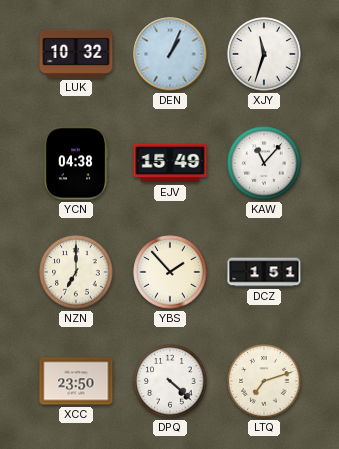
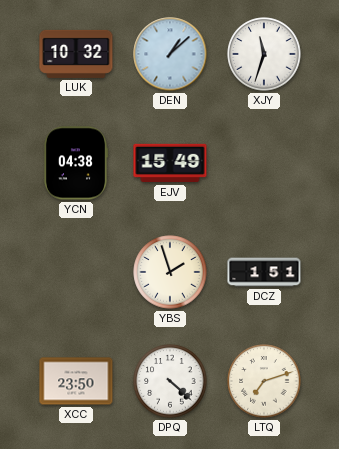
DEN: 1:04 -> 1:08
KAW: 11:07 -> none
NZN: 7:00 -> none
YBS: 1:53 -> 1:57
